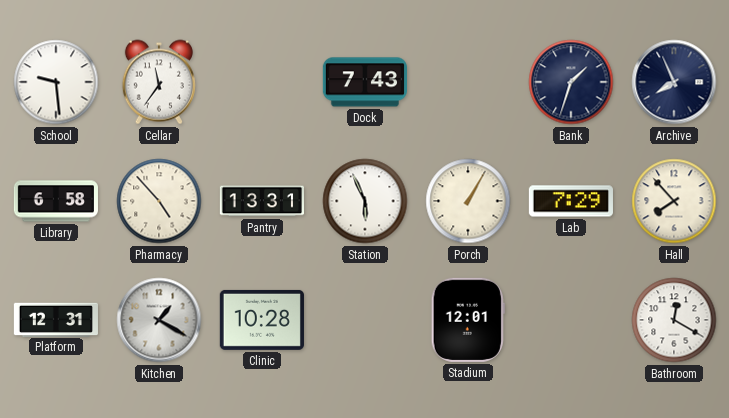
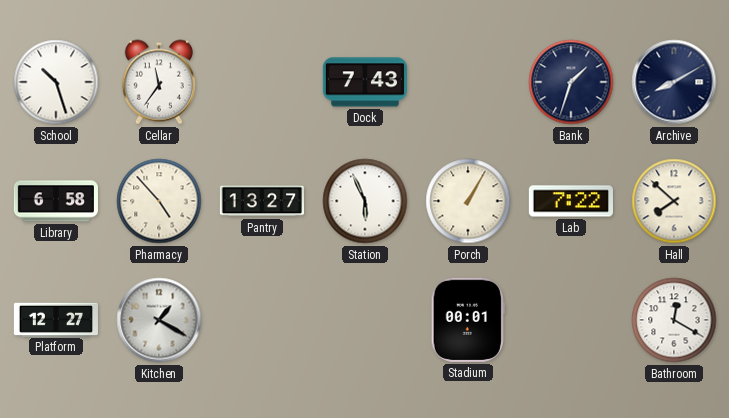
School: 9:29 -> 10:27
Archive: 7:56 -> 8:10
Pantry: 13:31 -> 13:27
Lab: 7:29 -> 7:22
Hall: 7:53 -> 7:52
Platform: 12:31 -> 12:27
Clinic: 10:28 -> none
Stadium: 12:01 -> 00:01
